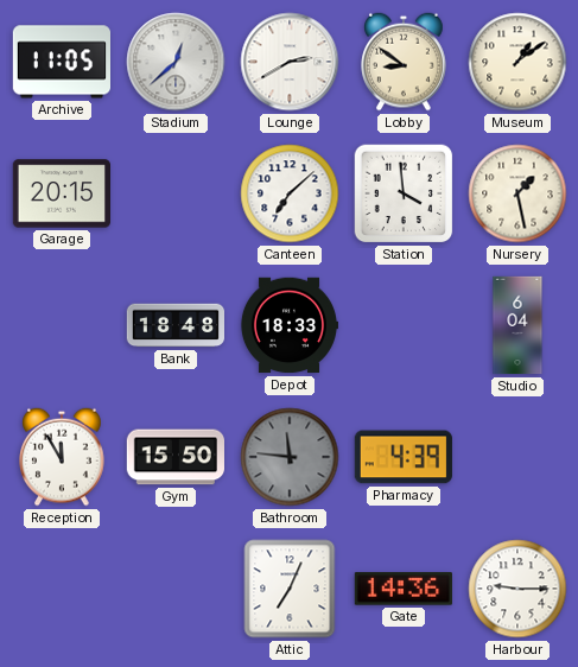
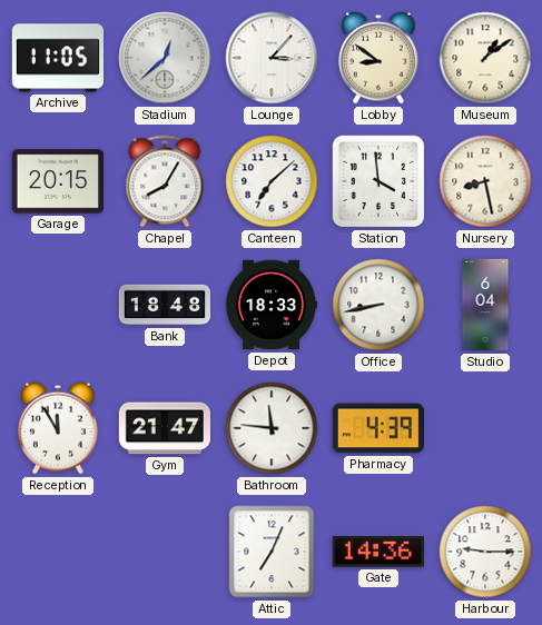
Lounge: 2:40 -> 3:07
Chapel: none -> 8:05
Nursery: 1:28 -> 8:28
Office: none -> 8:43
Gym: 15:50 -> 21:47
Bathroom dial: grey -> white
